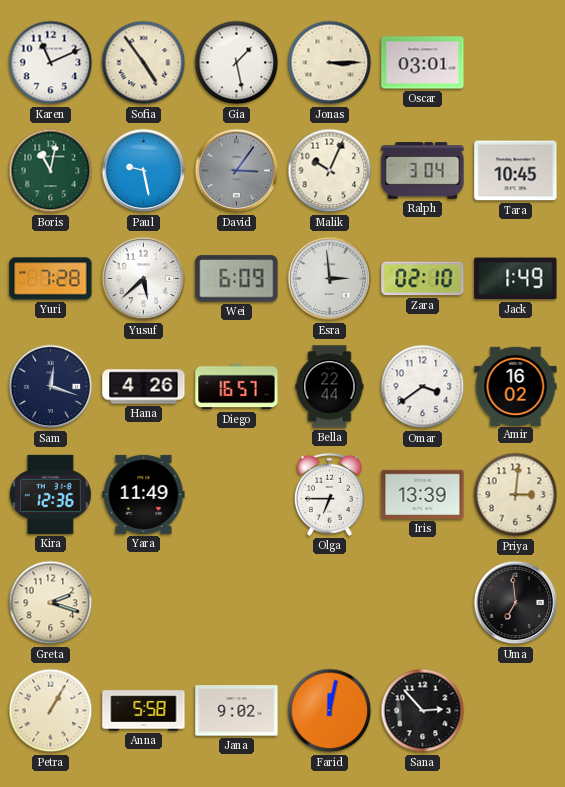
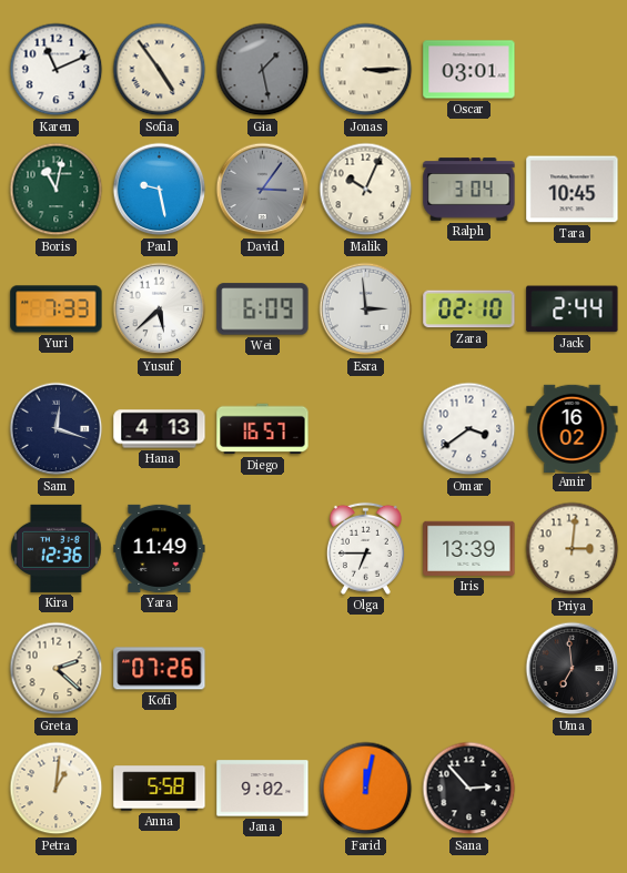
Gia dial: white -> grey
Yuri: 7:28 -> 7:33
Jack: 1:49 -> 2:44
Hana: 4:26 -> 4:13
Bella: 22:44 -> none
Greta: 2:18 -> 2:22
Kofi: none -> 07:26
Petra: 1:05 -> 1:01
